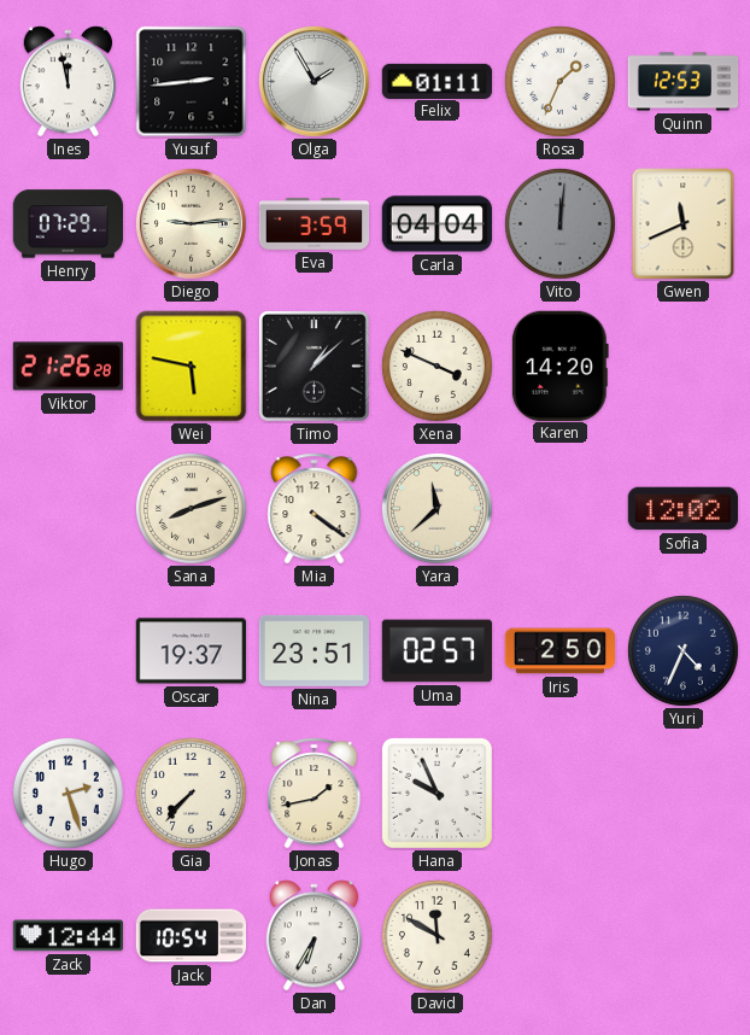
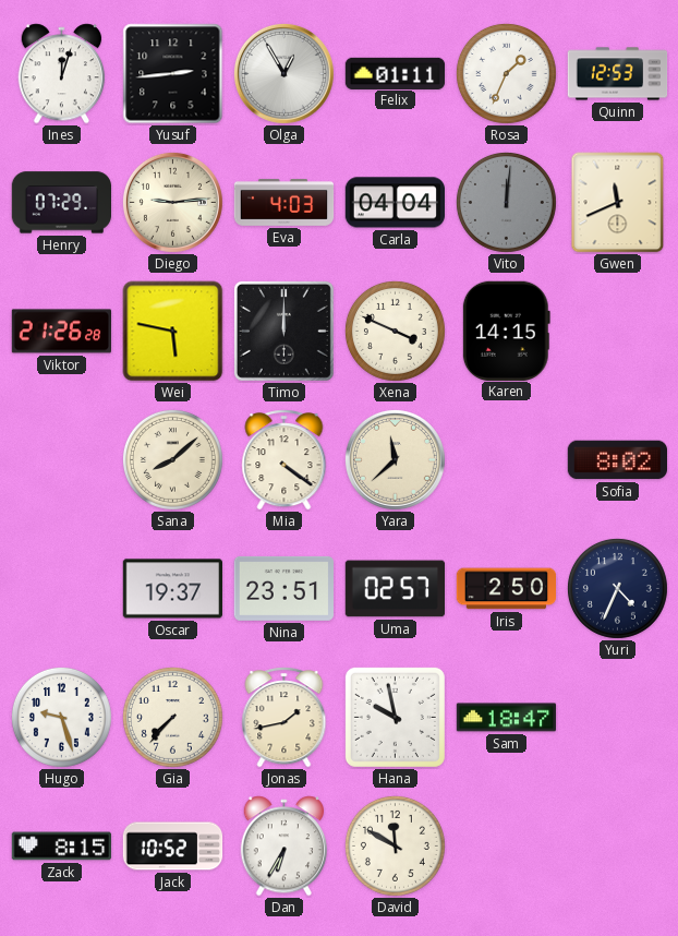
Ines: 11:58 -> 12:03
Olga: 1:55 -> 12:55
Eva: 3:59 -> 4:03
Timo: 1:08 -> 12:00
Karen: 14:20 -> 14:15
Sana: 8:12 -> 8:08
Sofia: 12:02 -> 8:02
Hugo: 2:27 -> 9:27
Hana: 9:56 -> 9:58
Sam: none -> 18:47
Zack: 12:44 -> 8:15
Jack: 10:54 -> 10:52
